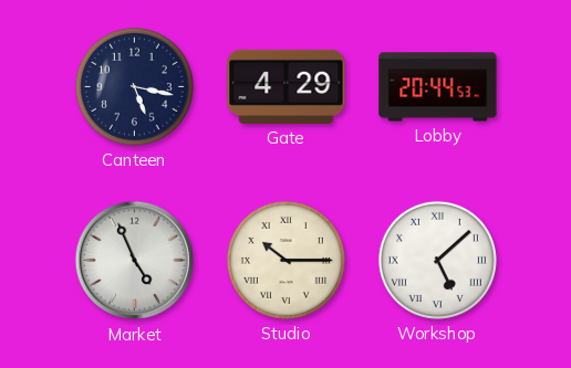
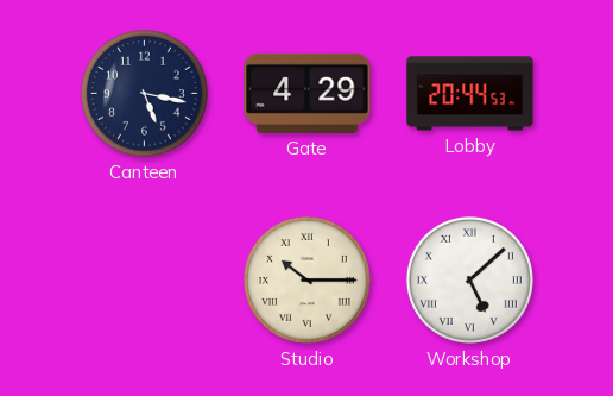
Market: 4:56 -> none
